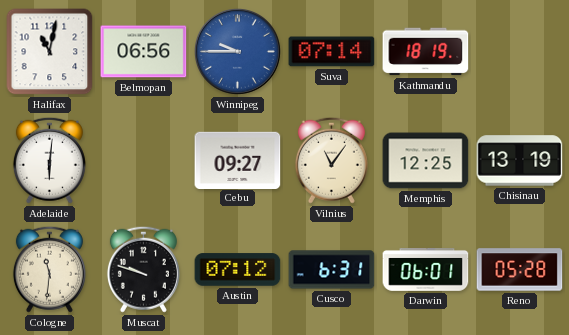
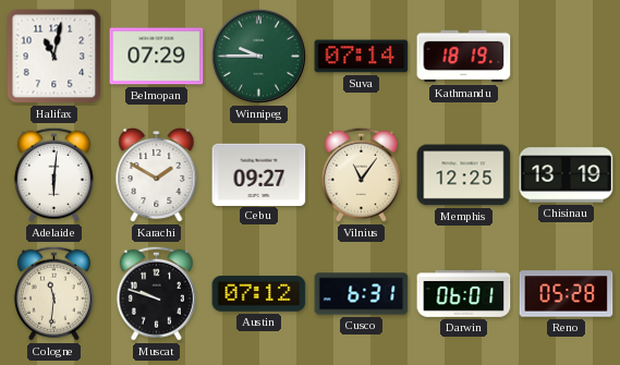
Belmopan: 06:56 -> 07:29
Winnipeg dial: blue -> green
Karachi: none -> 1:50
